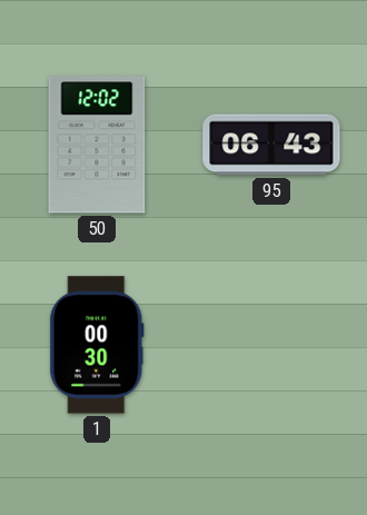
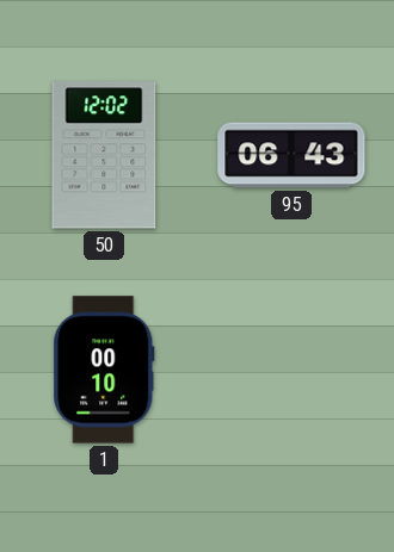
1: 00:30 -> 00:10
